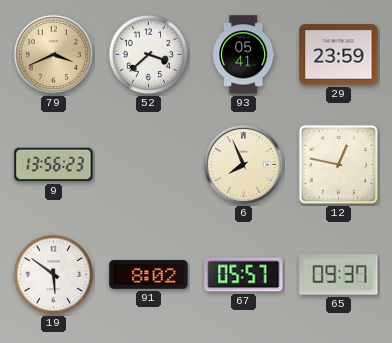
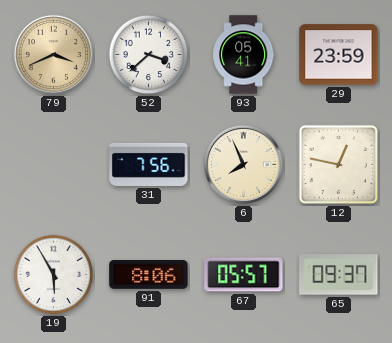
9: 13:56 -> none
31: none -> 7:56
19: 5:51 -> 5:55
91: 8:02 -> 8:06
